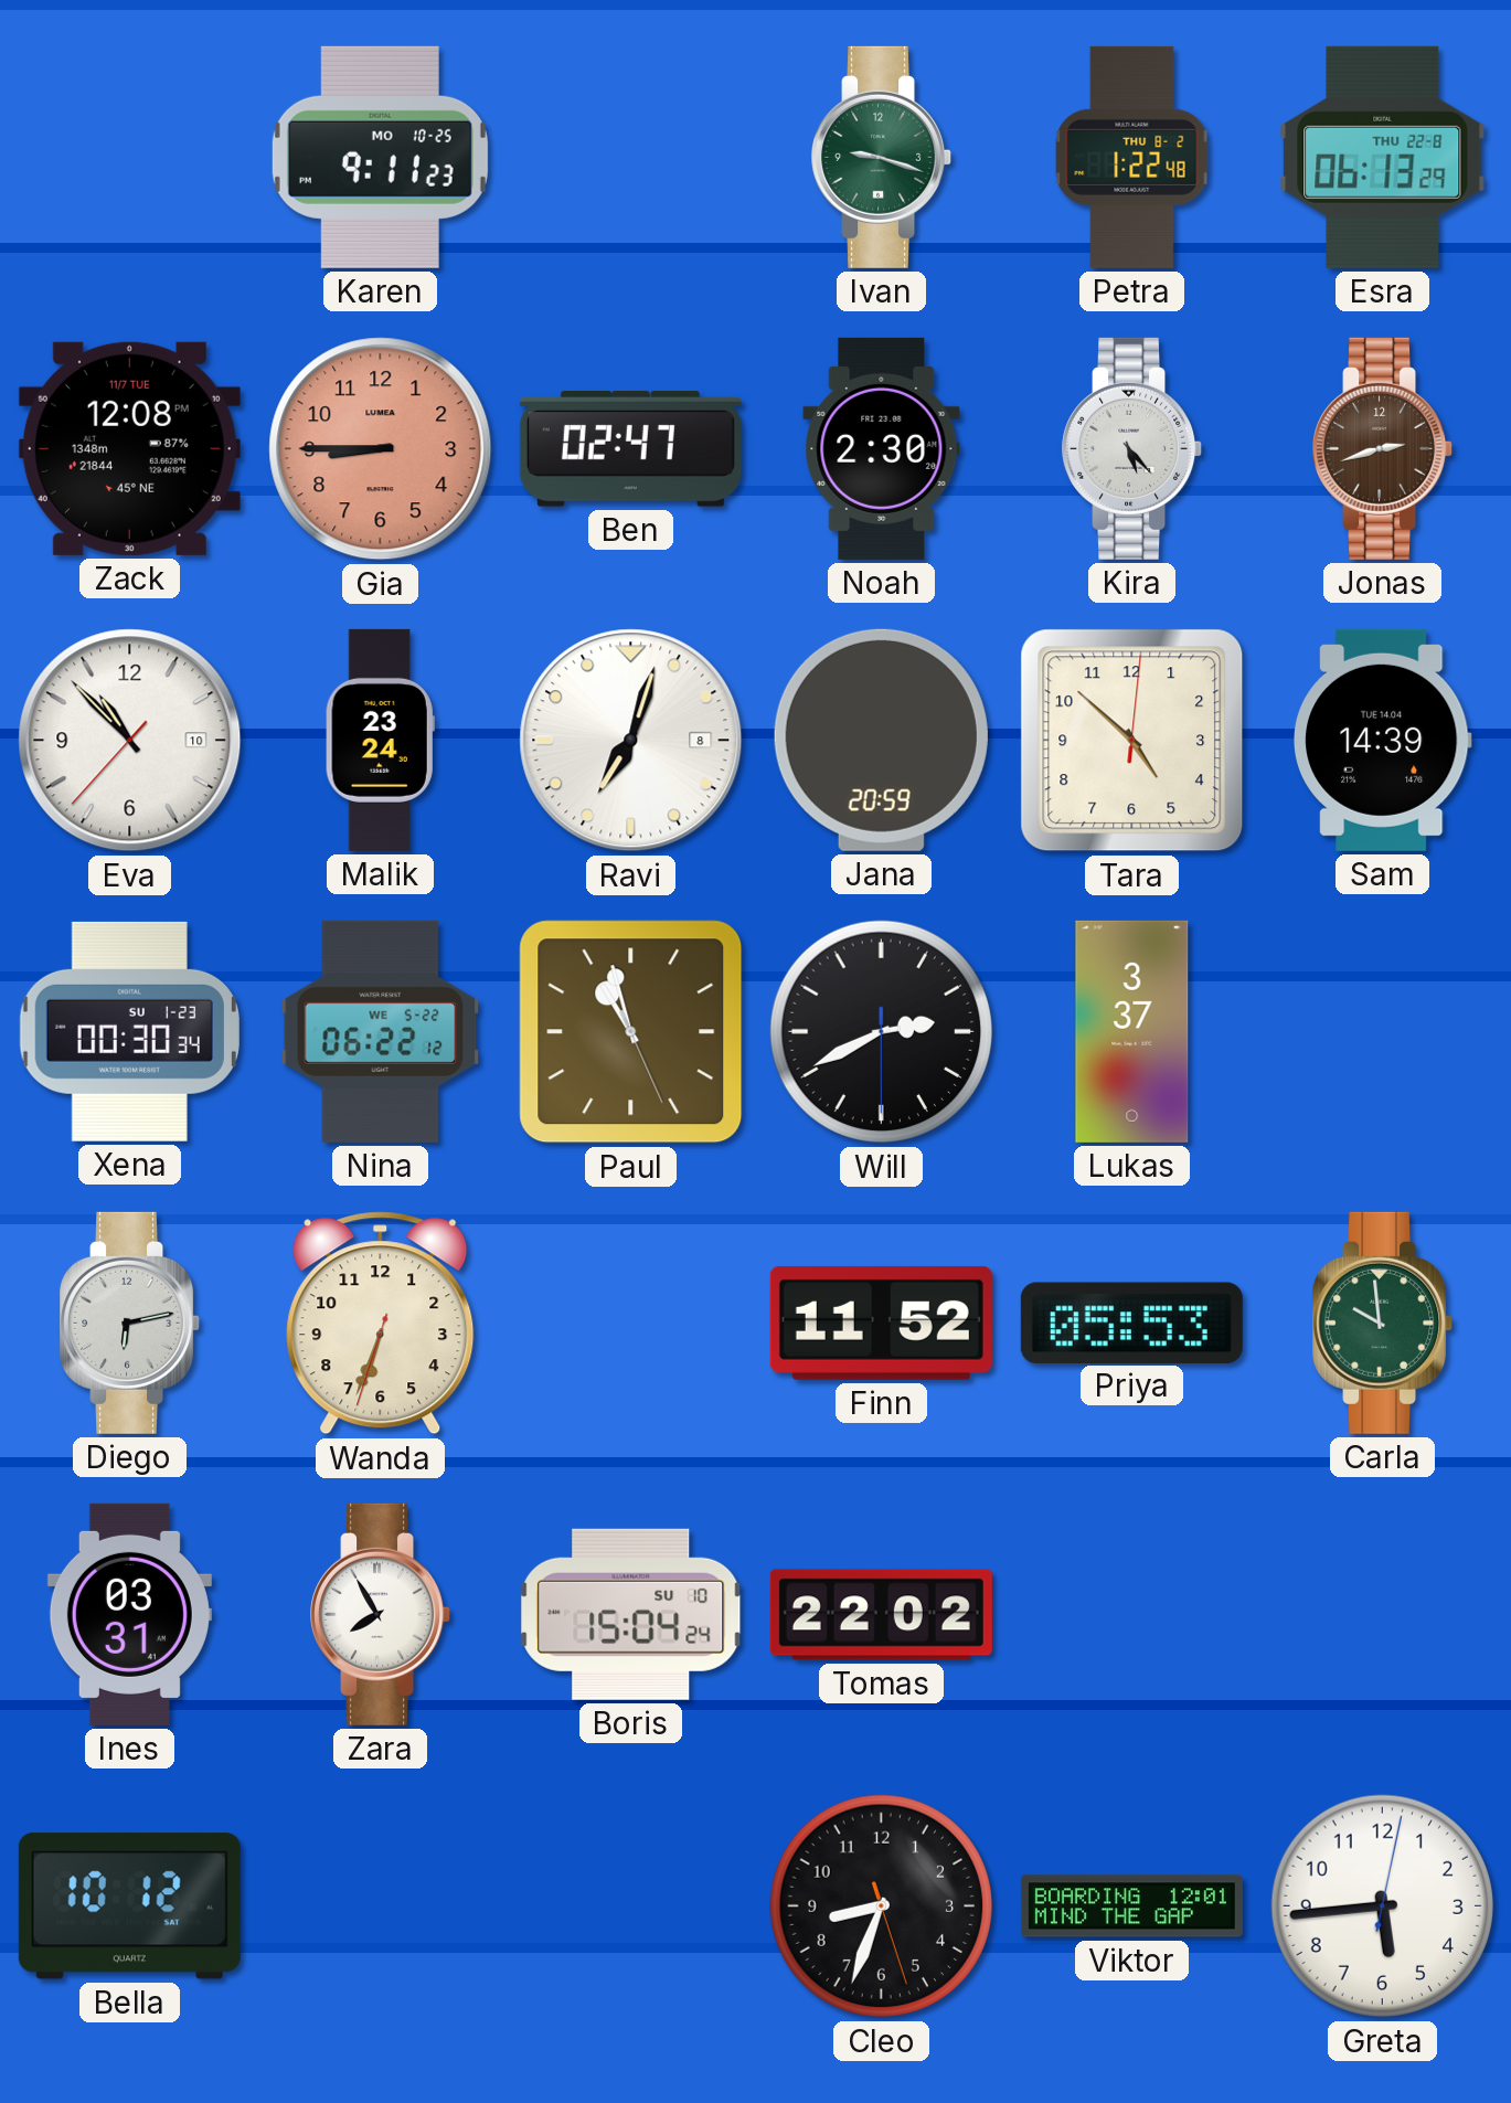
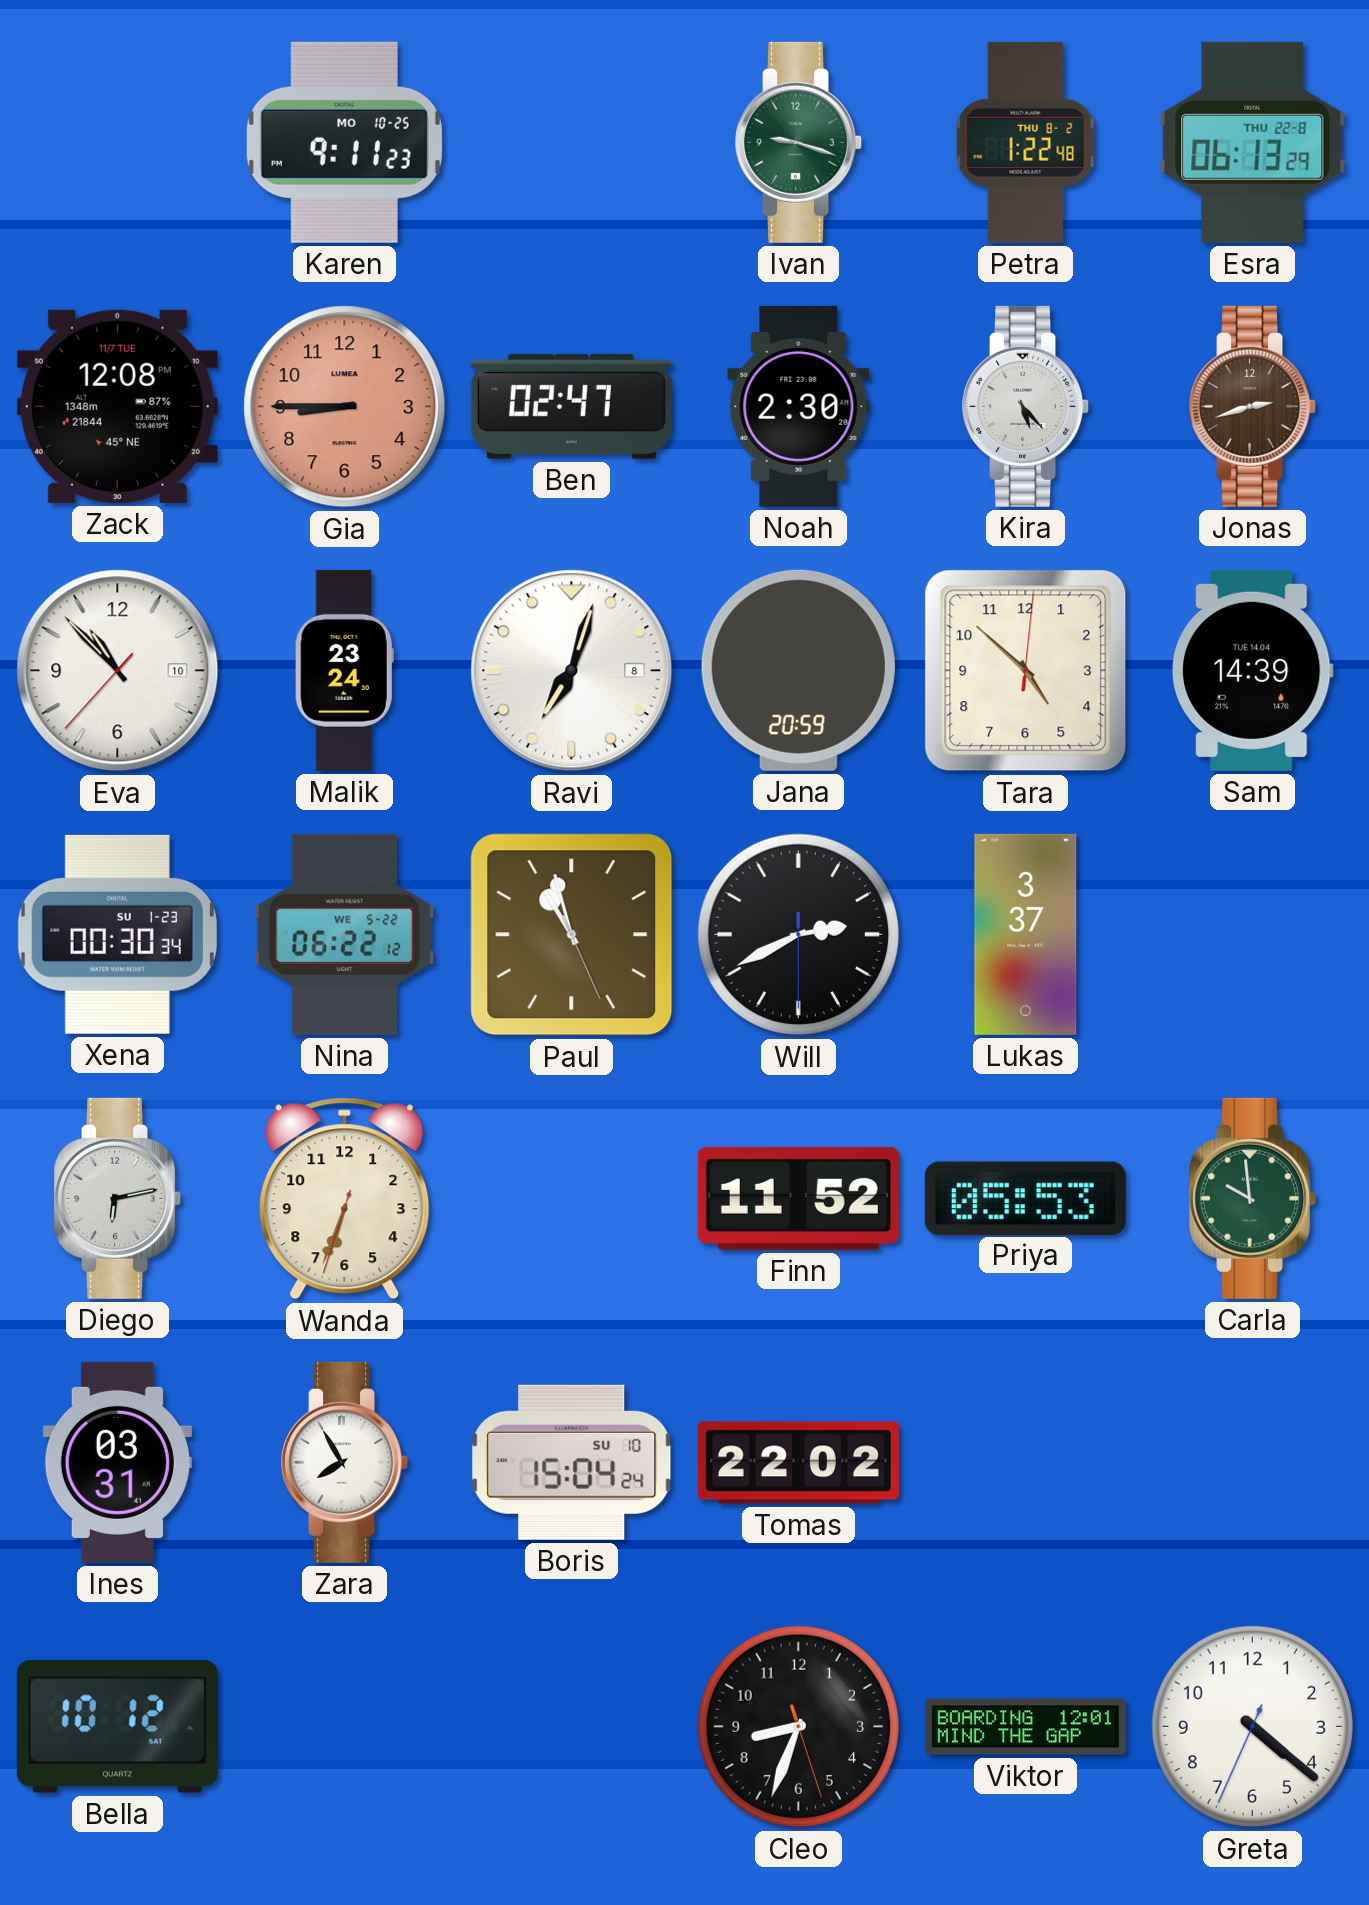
Greta: 5:44 -> 4:21
